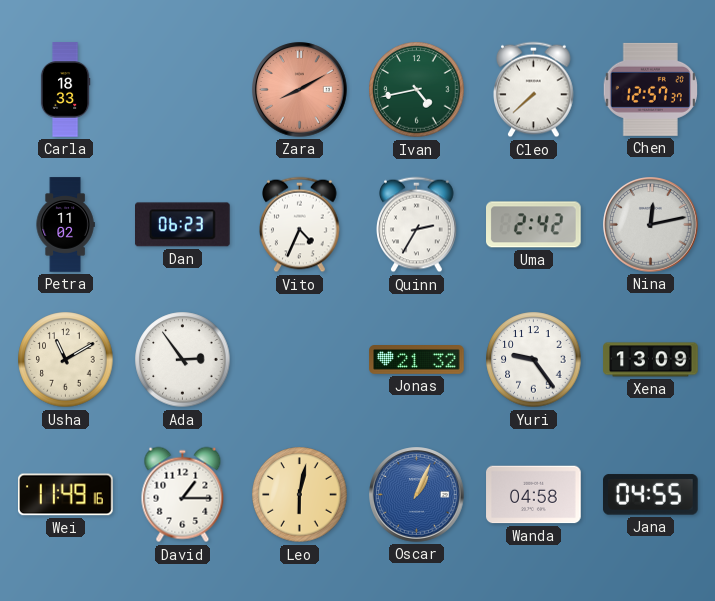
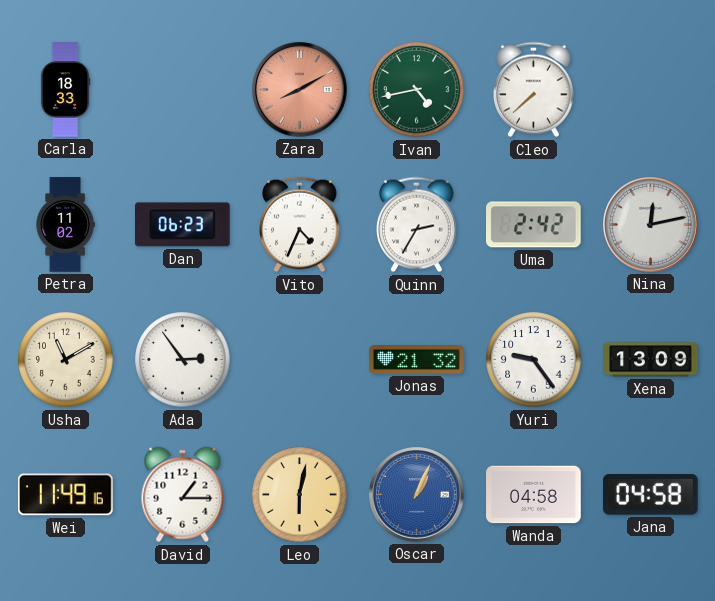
Chen: 12:57 -> none
Jana: 04:55 -> 04:58
